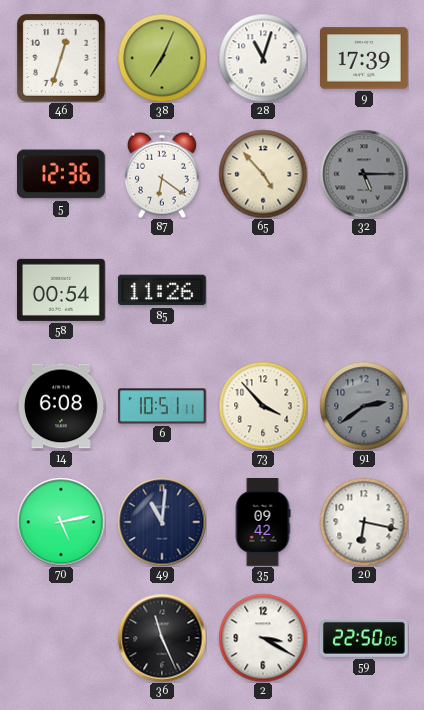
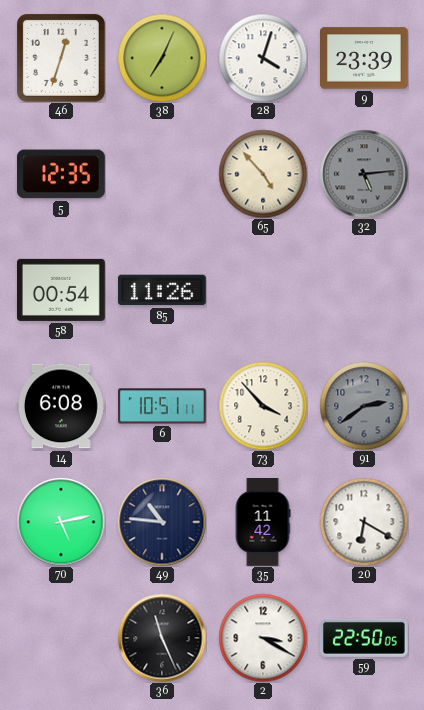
28: 11:03 -> 4:03
9: 17:39 -> 23:39
5: 12:36 -> 12:35
87: 6:21 -> none
32: 5:15 -> 5:14
49: 11:01 -> 10:46
35: 09:42 -> 11:42
20: 6:17 -> 6:20
